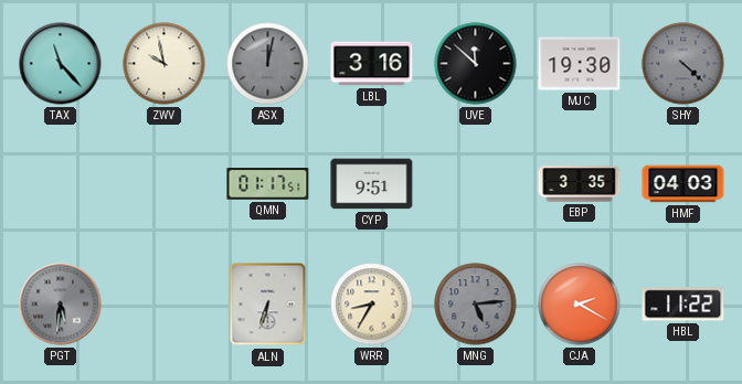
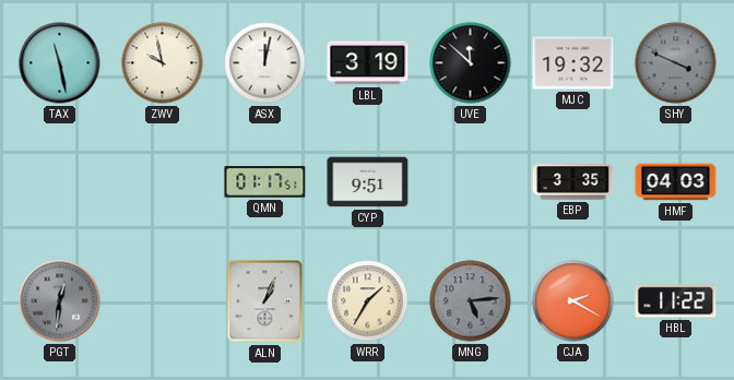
TAX: 11:23 -> 11:28
ASX dial: grey -> white
LBL: 3:16 -> 3:19
MJC: 19:30 -> 19:32
SHY: 4:22 -> 3:49
PGT: 5:31 -> 12:31
ALN: 6:33 -> 1:04
WRR: 8:35 -> 1:35
